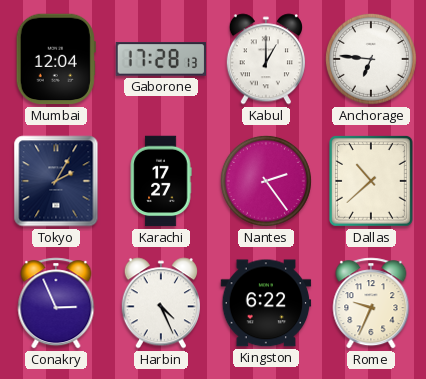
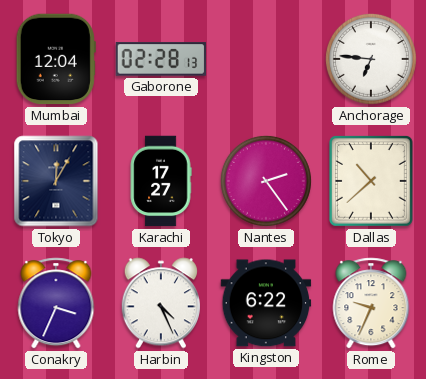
Gaborone: 17:28 -> 02:28
Kabul: 1:00 -> none
Tokyo: 2:05 -> 12:05
Conakry: 2:56 -> 3:34
